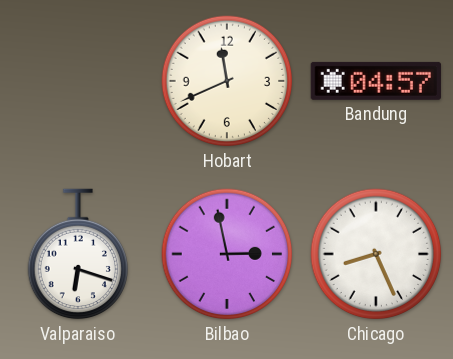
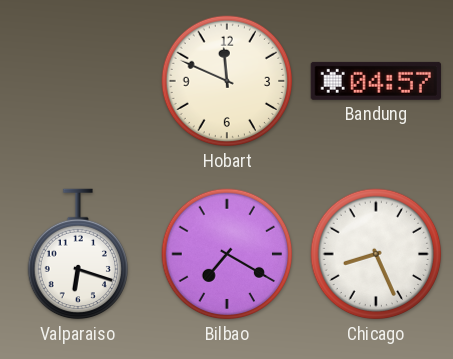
Hobart: 11:41 -> 11:49
Bilbao: 2:58 -> 7:20
